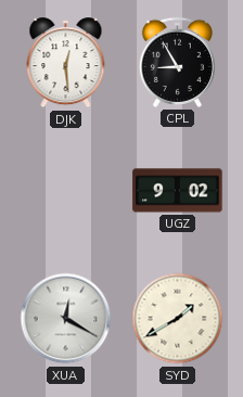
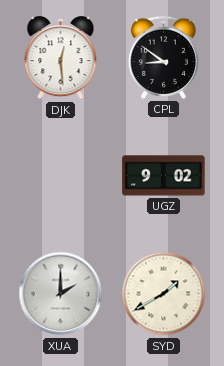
CPL: 8:55 -> 8:51
XUA: 12:20 -> 2:00
